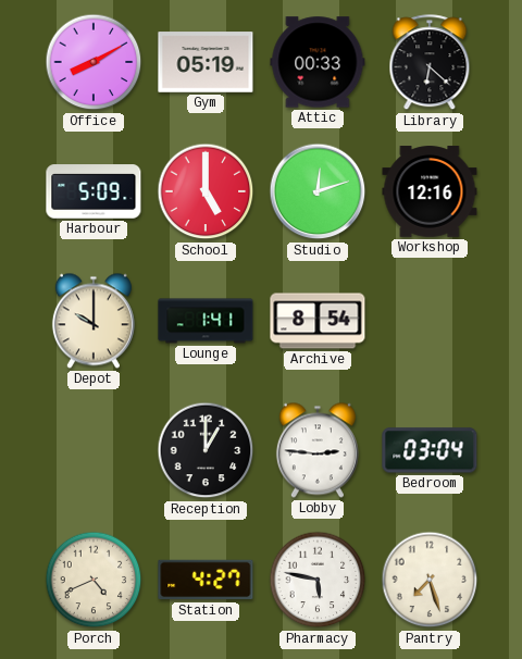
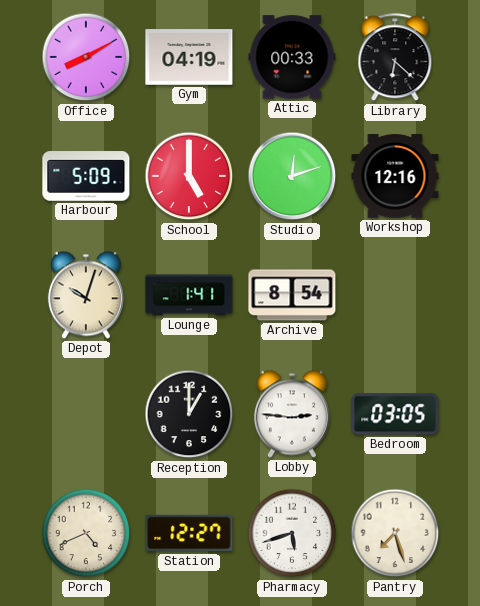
Gym: 05:19 -> 04:19
Depot: 10:00 -> 10:03
Bedroom: 03:04 -> 03:05
Station: 4:27 -> 12:27
Pharmacy: 5:47 -> 5:42
